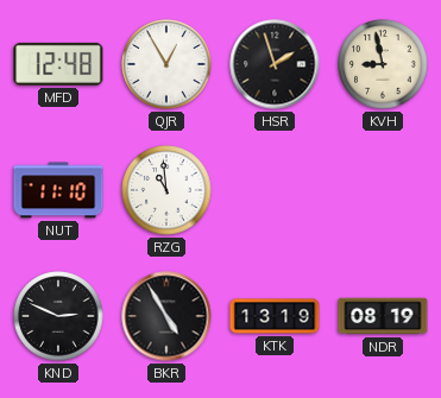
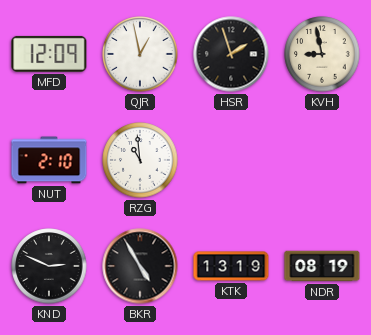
MFD: 12:48 -> 12:09
QJR: 12:55 -> 12:58
NUT: 11:10 -> 2:10
